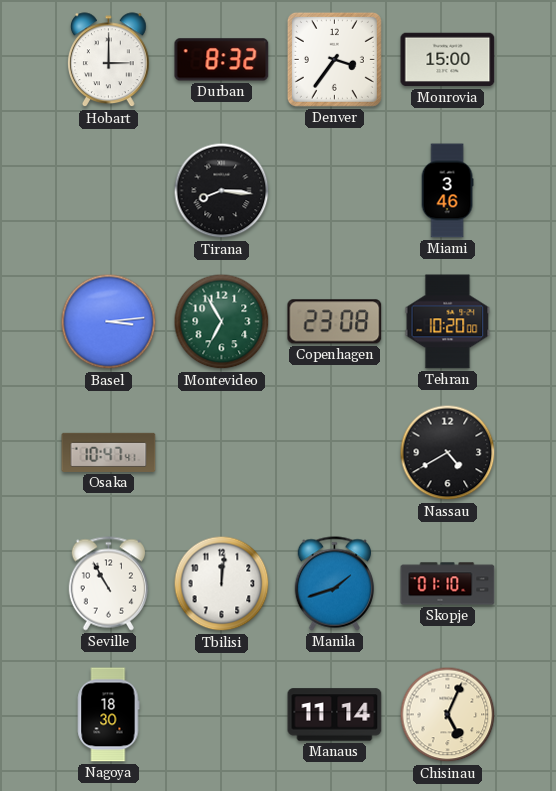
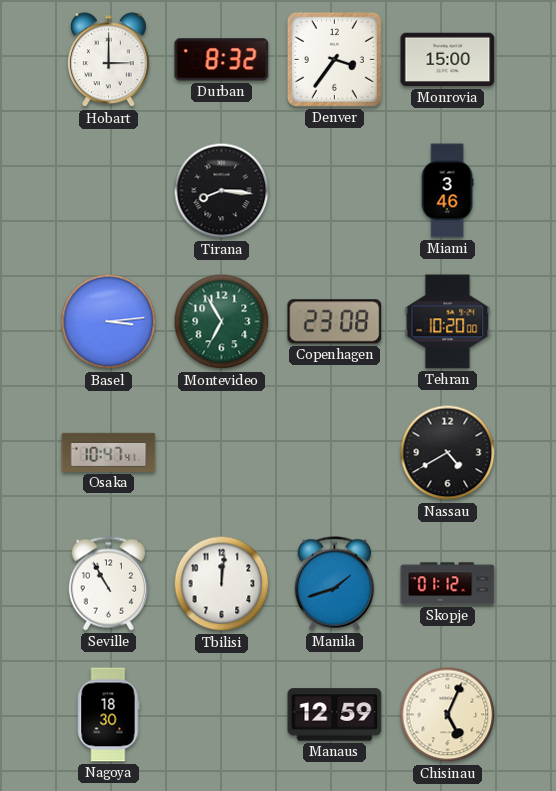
Skopje: 01:10 -> 01:12
Manaus: 11:14 -> 12:59
